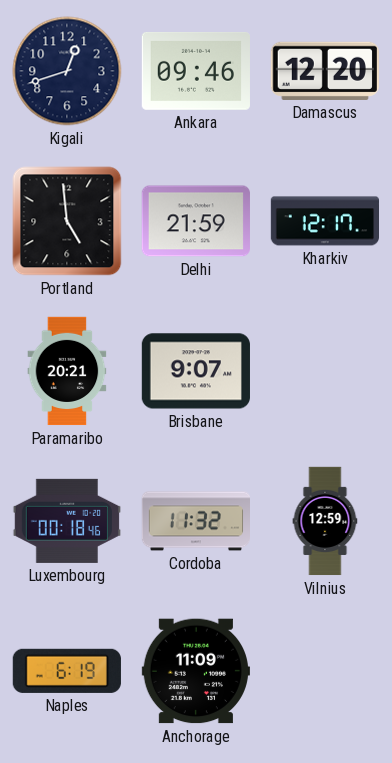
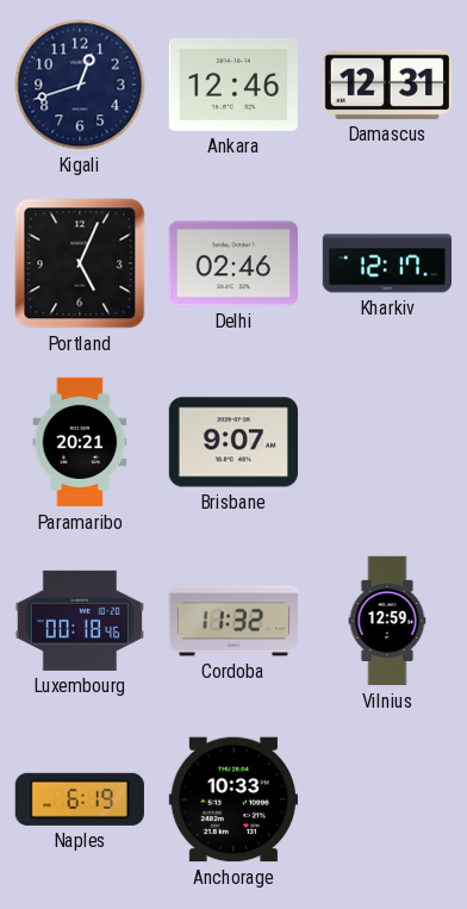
Ankara: 09:46 -> 12:46
Damascus: 12:20 -> 12:31
Portland: 4:59 -> 5:04
Delhi: 21:59 -> 02:46
Anchorage: 11:09 -> 10:33
